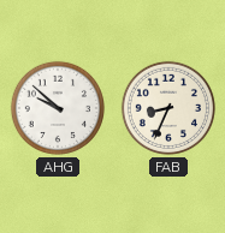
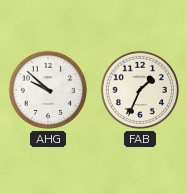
FAB: 8:34 -> 1:34
